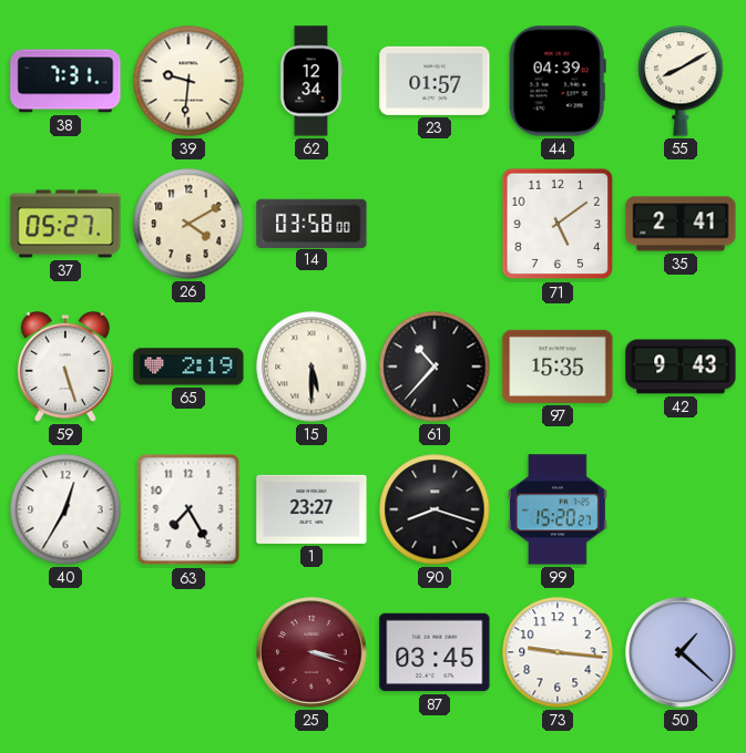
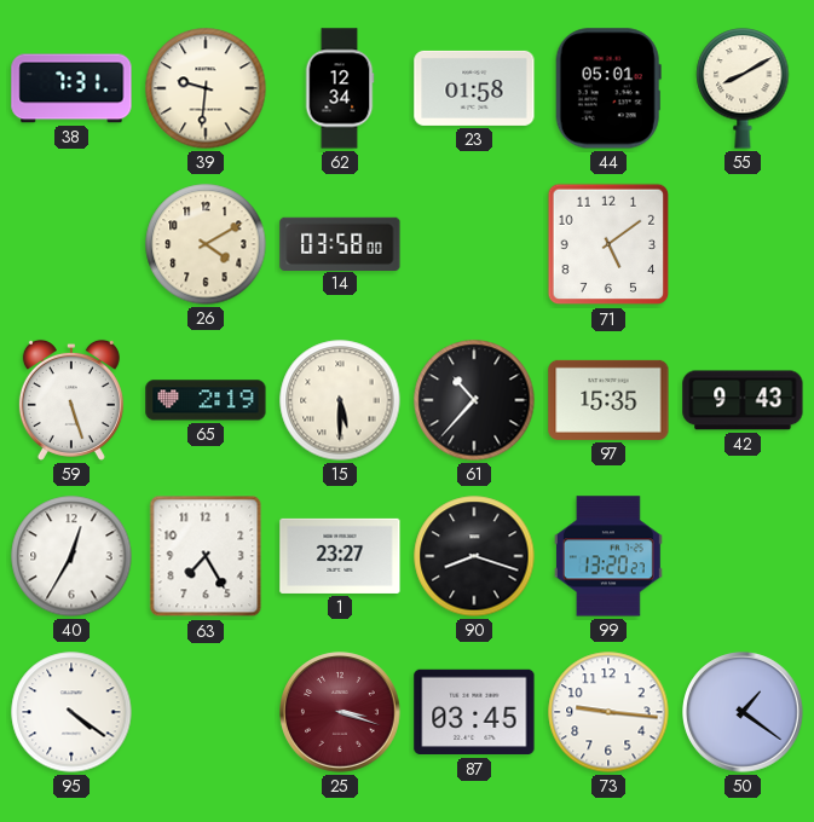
23: 01:57 -> 01:58
44: 04:39 -> 05:01
37: 05:27 -> none
35: 2:41 -> none
99: 15:20 -> 13:20
95: none -> 4:21
50: 1:22 -> 1:21
